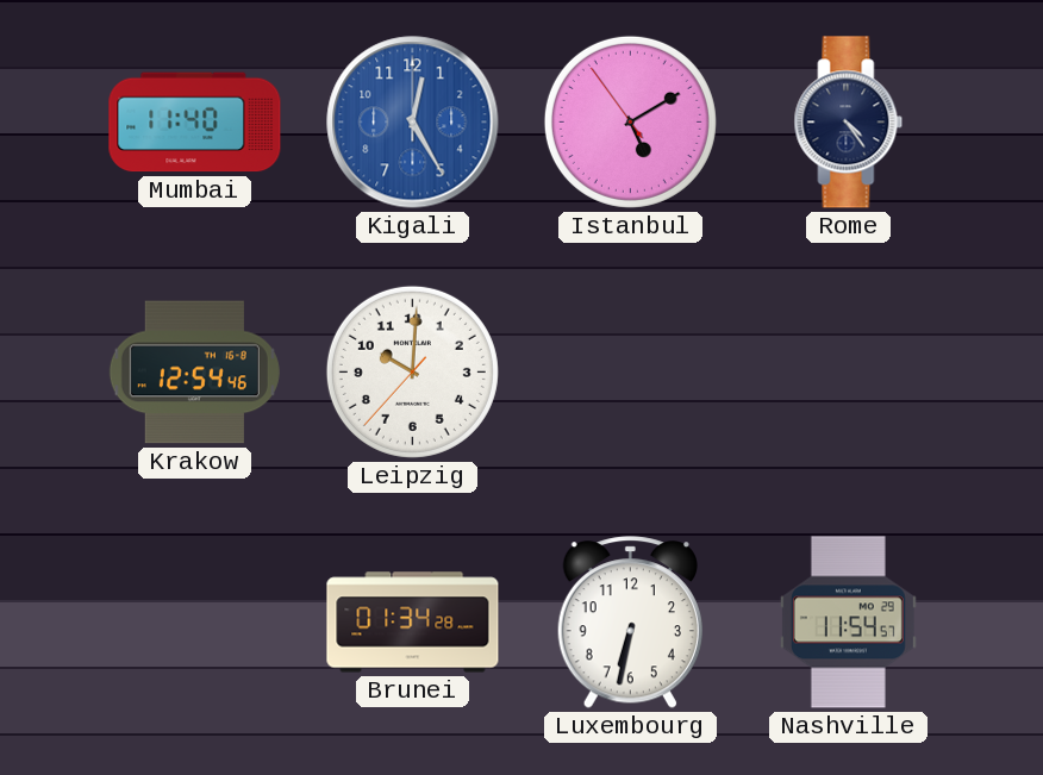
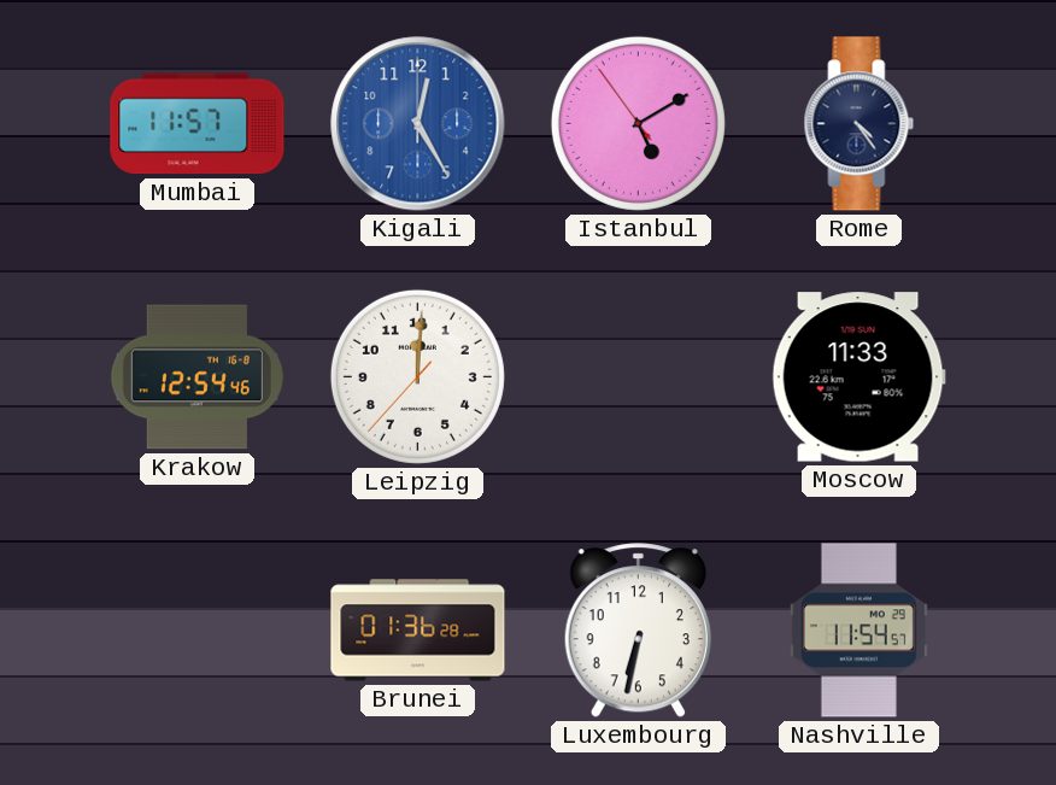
Mumbai: 11:40 -> 11:57
Leipzig: 10:00 -> 12:00
Moscow: none -> 11:33
Brunei: 01:34 -> 01:36
